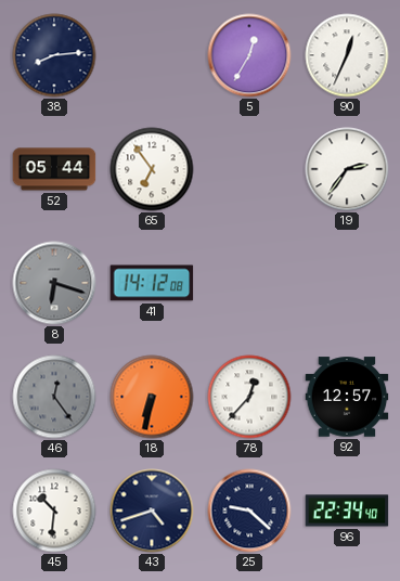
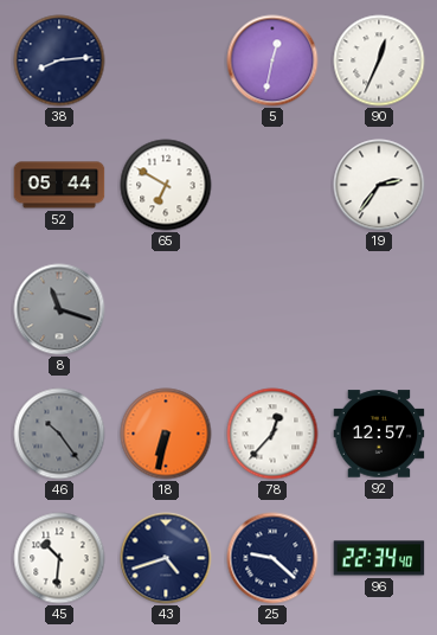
5: 12:35 -> 12:32
65: 6:54 -> 6:50
8: 6:18 -> 11:18
41: 14:12 -> none
46: 12:24 -> 10:24
